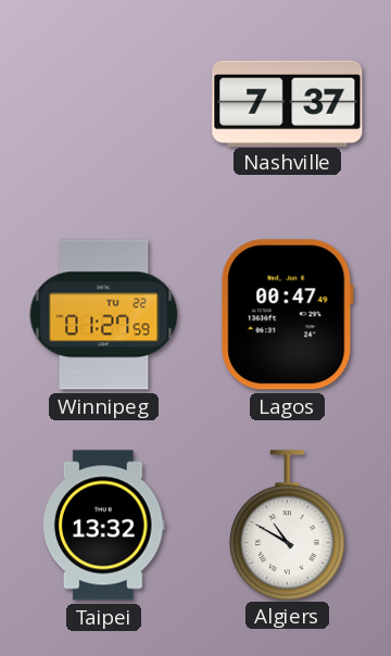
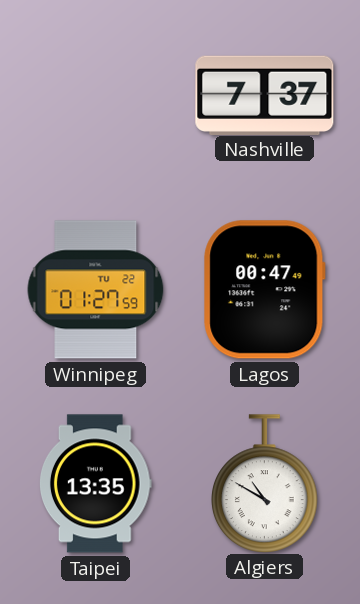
Taipei: 13:32 -> 13:35
